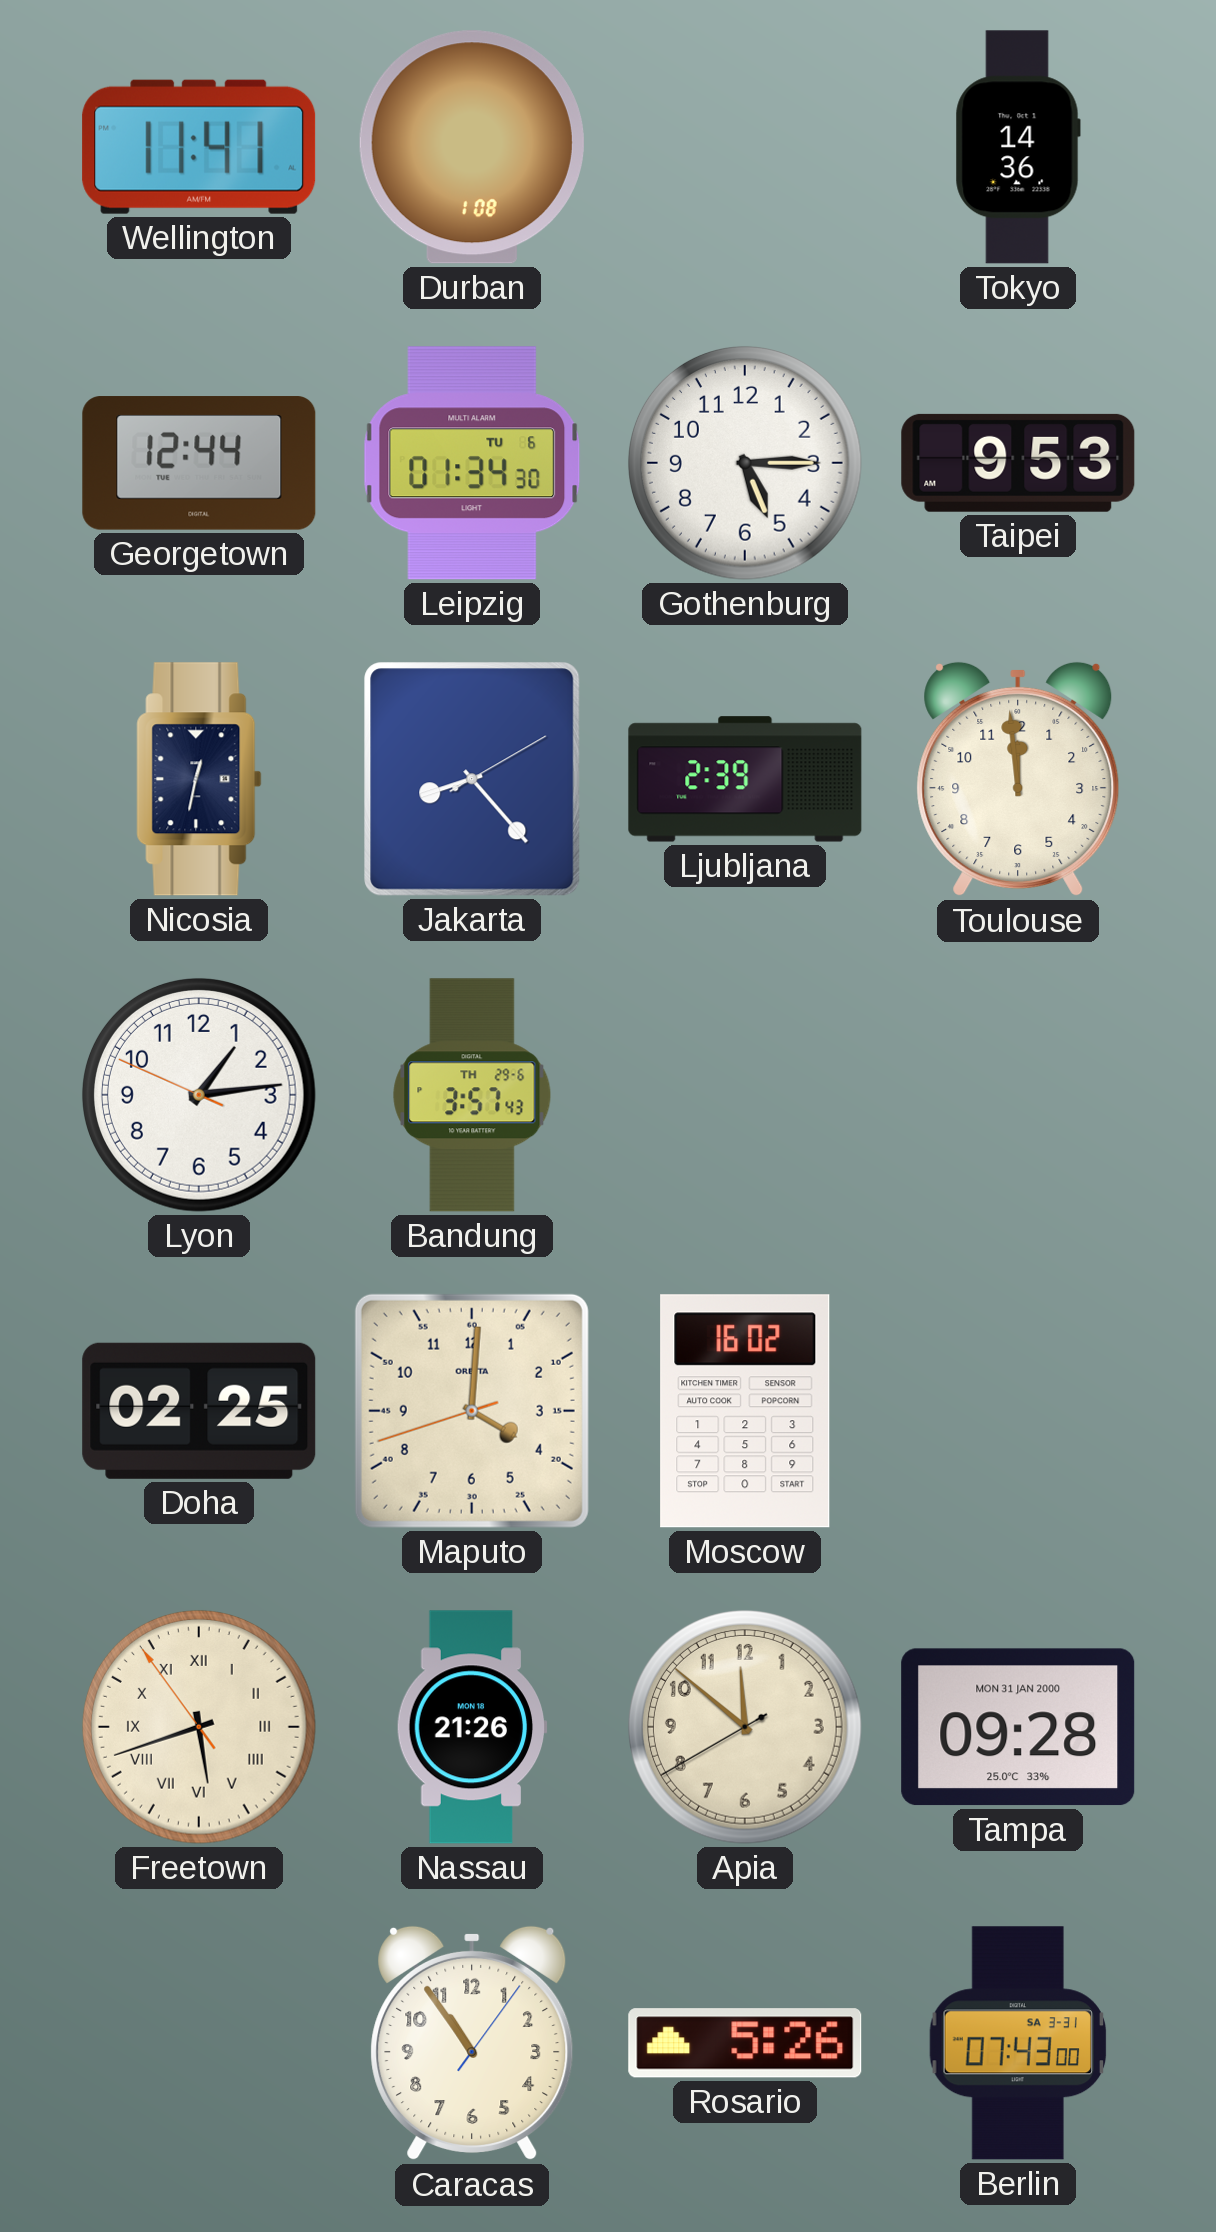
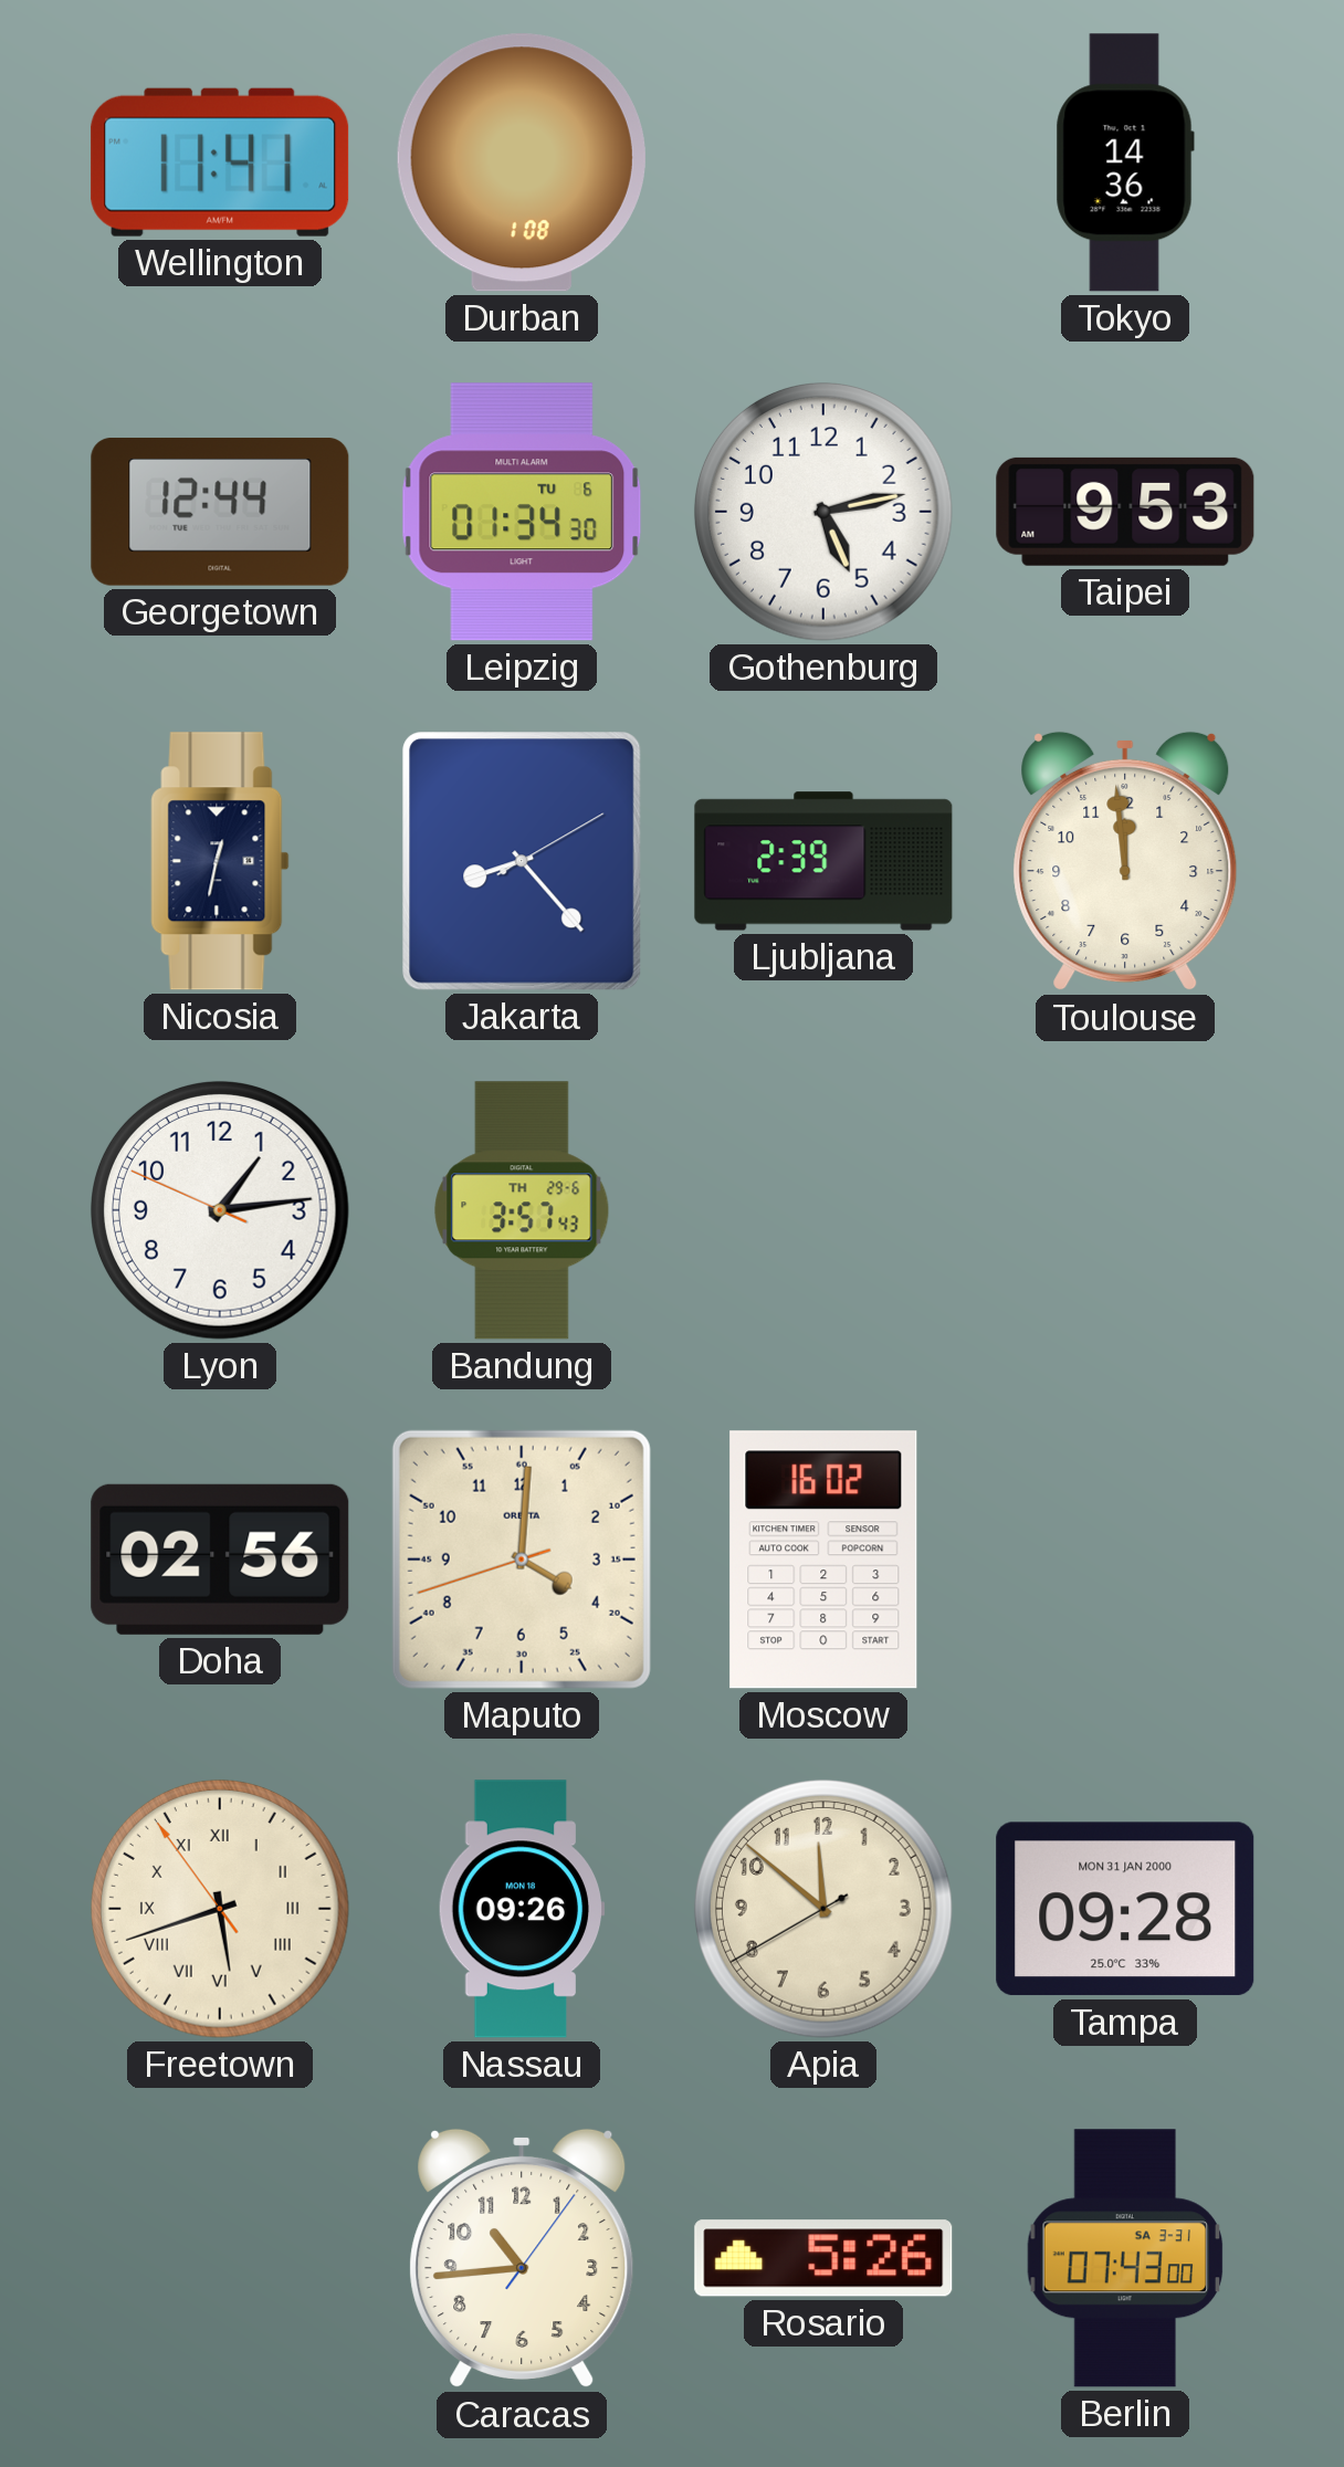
Gothenburg: 5:15 -> 5:13
Doha: 02:25 -> 02:56
Nassau: 21:26 -> 09:26
Caracas: 10:54 -> 10:44
